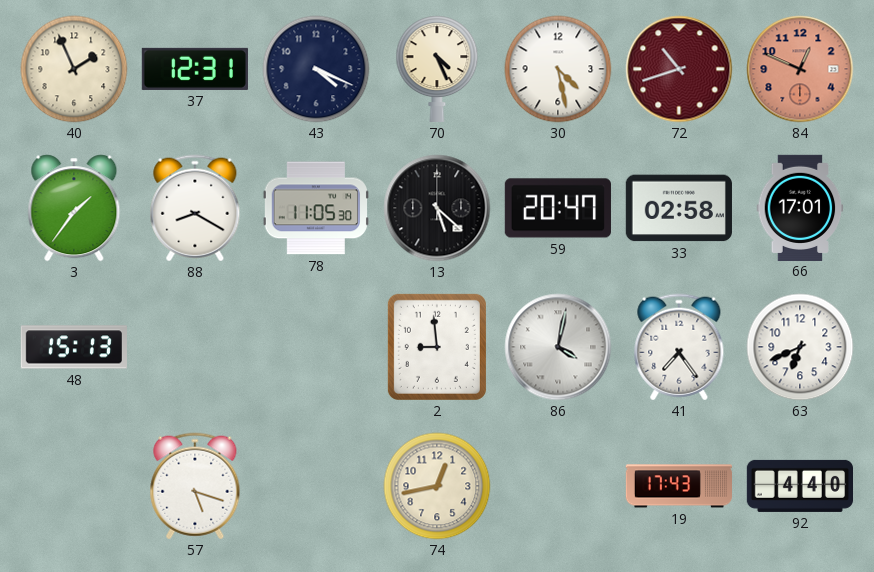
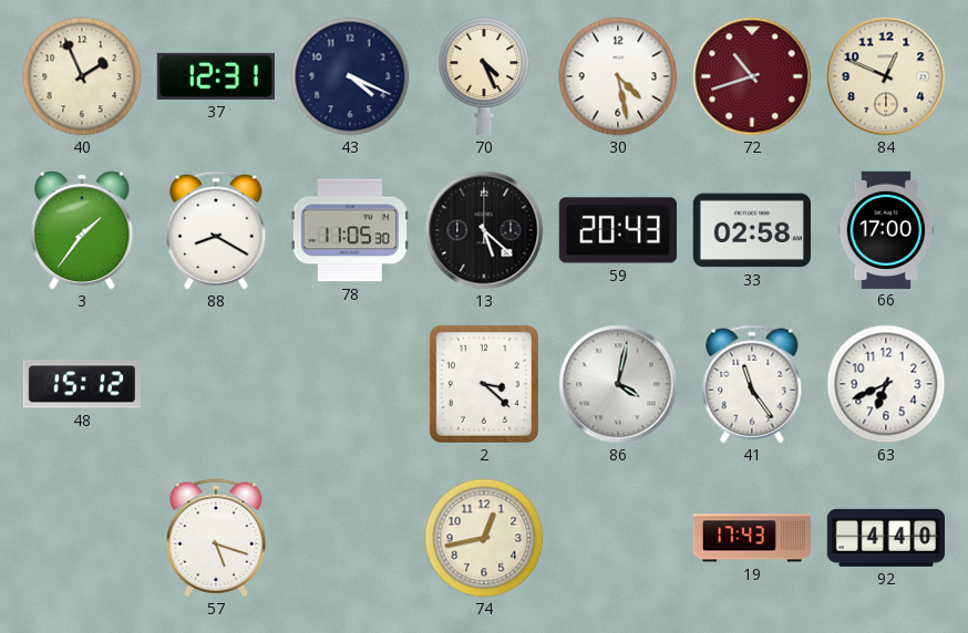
84 dial: salmon -> cream
59: 20:47 -> 20:43
66: 17:01 -> 17:00
48: 15:13 -> 15:12
2: 8:59 -> 3:22
41: 7:24 -> 11:24
